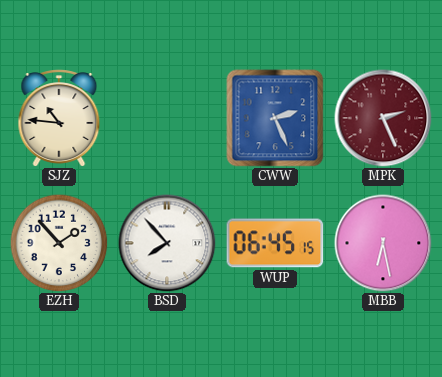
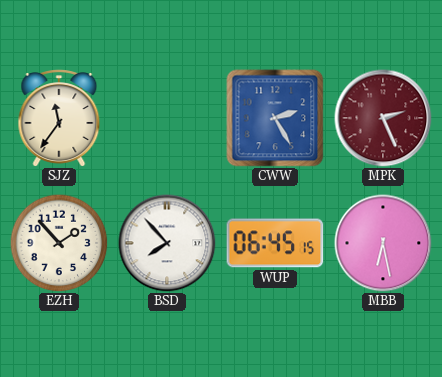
SJZ: 10:46 -> 11:36
CWW: 2:26 -> 2:25
